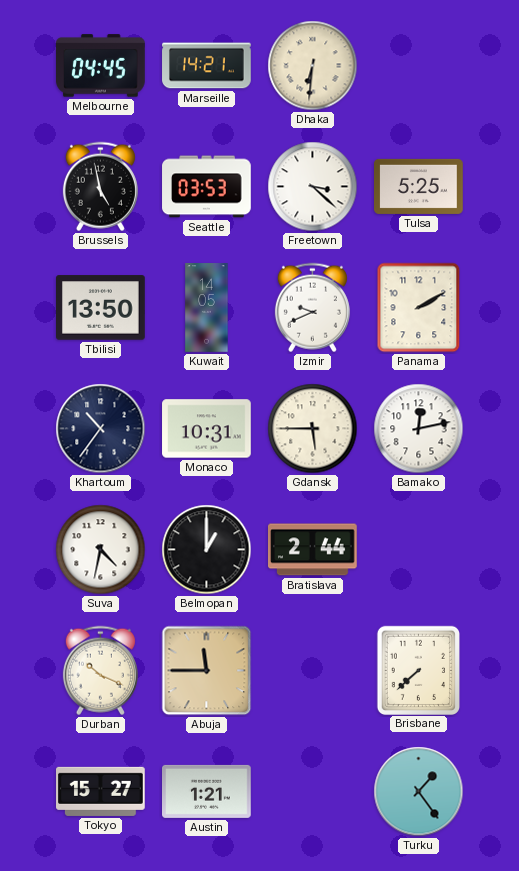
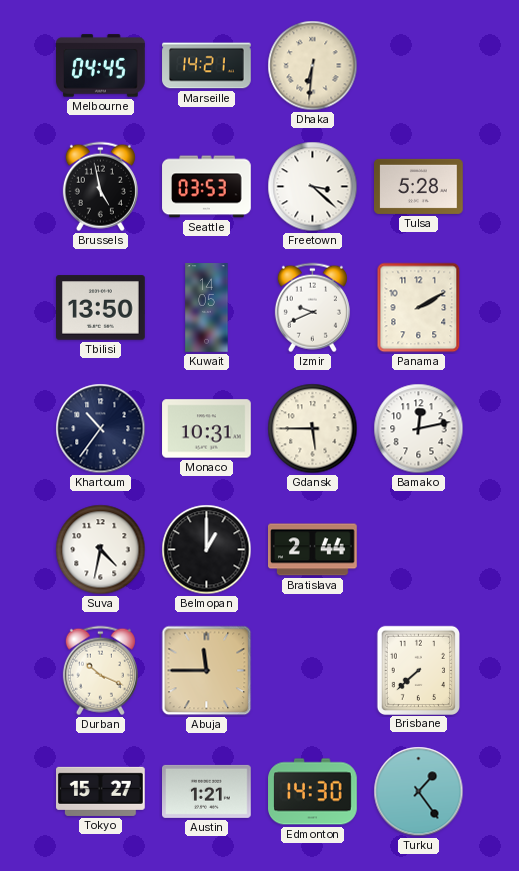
Tulsa: 5:25 -> 5:28
Edmonton: none -> 14:30
